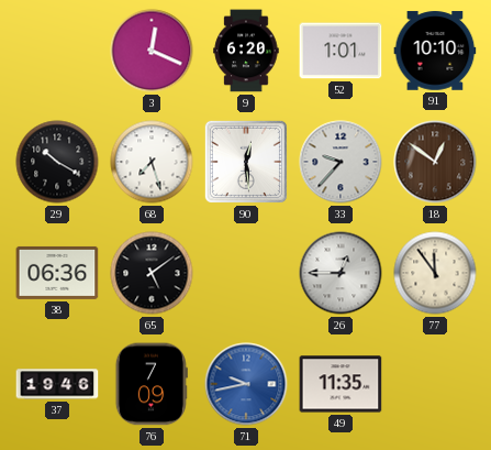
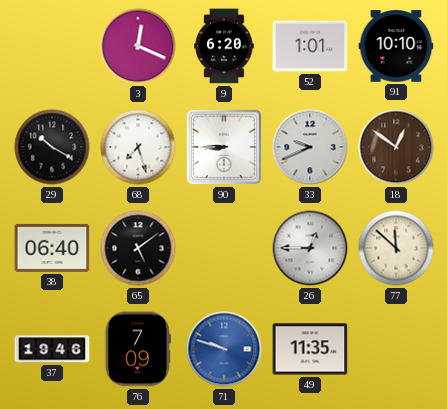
90: 12:29 -> 8:45
33: 9:37 -> 9:41
38: 06:36 -> 06:40
77: 11:54 -> 11:52
71: 9:43 -> 9:48
